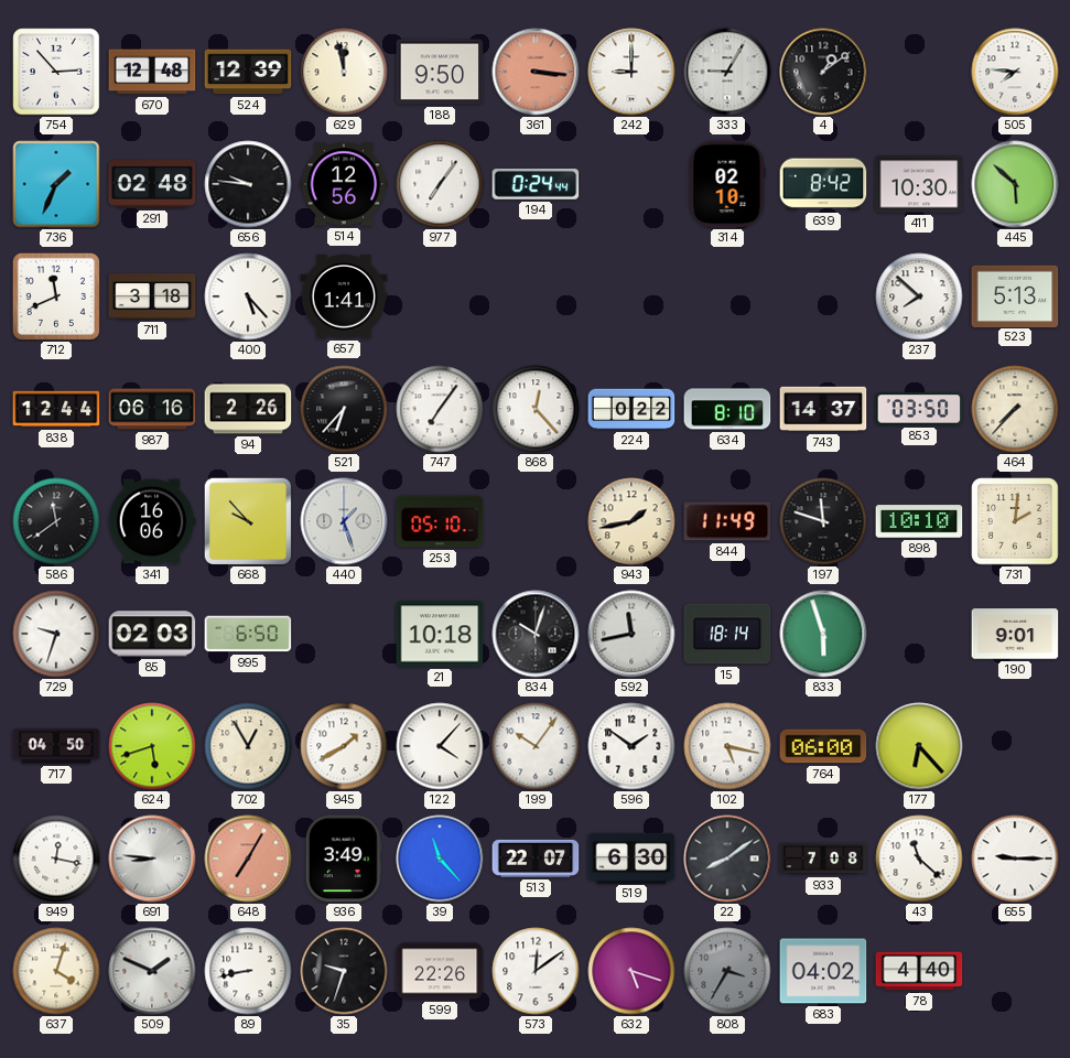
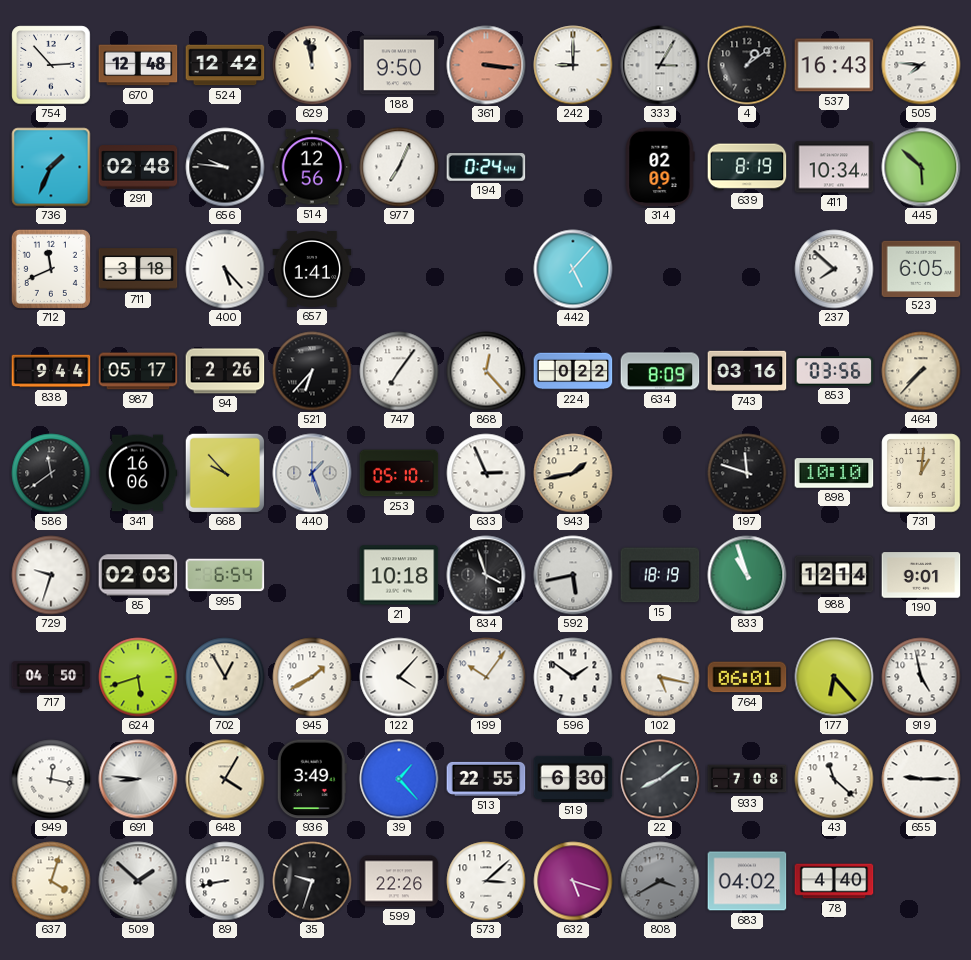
524: 12:39 -> 12:42
333: 9:05 -> 3:05
537: none -> 16:43
977: 7:06 -> 7:04
314: 02:10 -> 02:09
639: 8:42 -> 8:19
411: 10:30 -> 10:34
442: none -> 5:07
523: 5:13 -> 6:05
838: 12:44 -> 9:44
987: 06:16 -> 05:17
634: 8:10 -> 8:09
743: 14:37 -> 03:16
853: 03:50 -> 03:56
633: none -> 2:56
844: 11:49 -> none
731: 2:01 -> 1:01
995: 6:50 -> 6:54
834: 10:03 -> 3:57
592: 11:43 -> 5:43
15: 18:14 -> 18:19
833: 5:57 -> 10:57
988: none -> 12:14
764: 06:00 -> 06:01
919: none -> 4:58
648: 7:05 -> 4:05
648 dial: salmon -> cream
39: 11:23 -> 1:23
513: 22:07 -> 22:55
509: 1:49 -> 1:52
573: 12:09 -> 3:08
808: 3:35 -> 3:40
